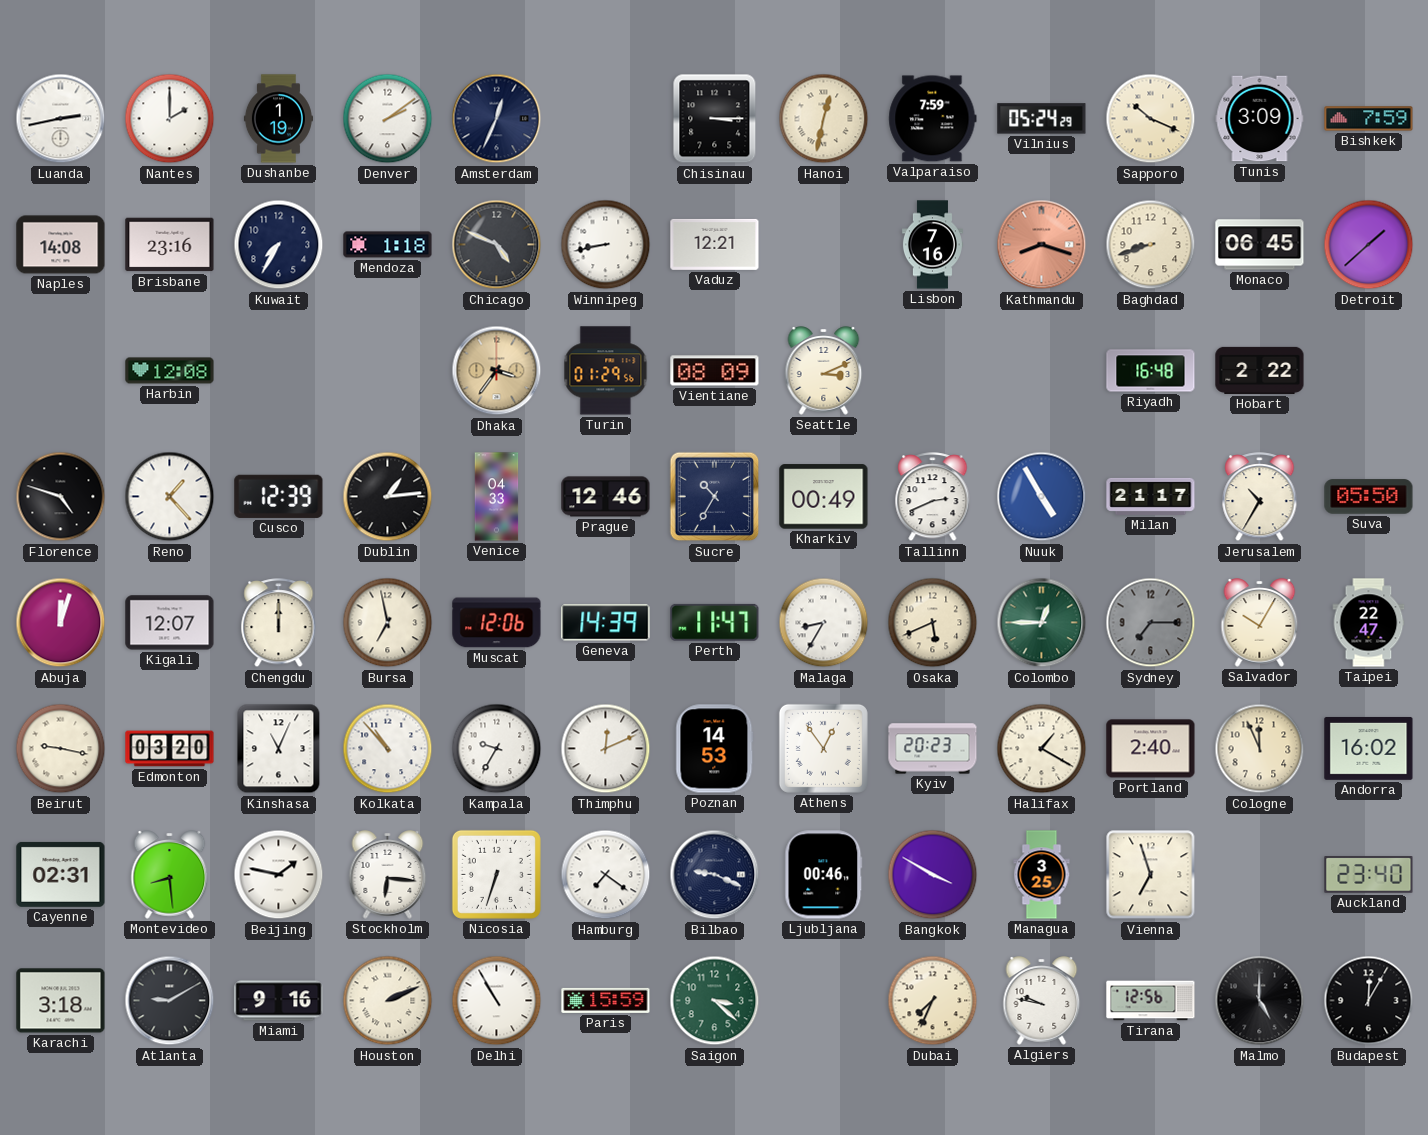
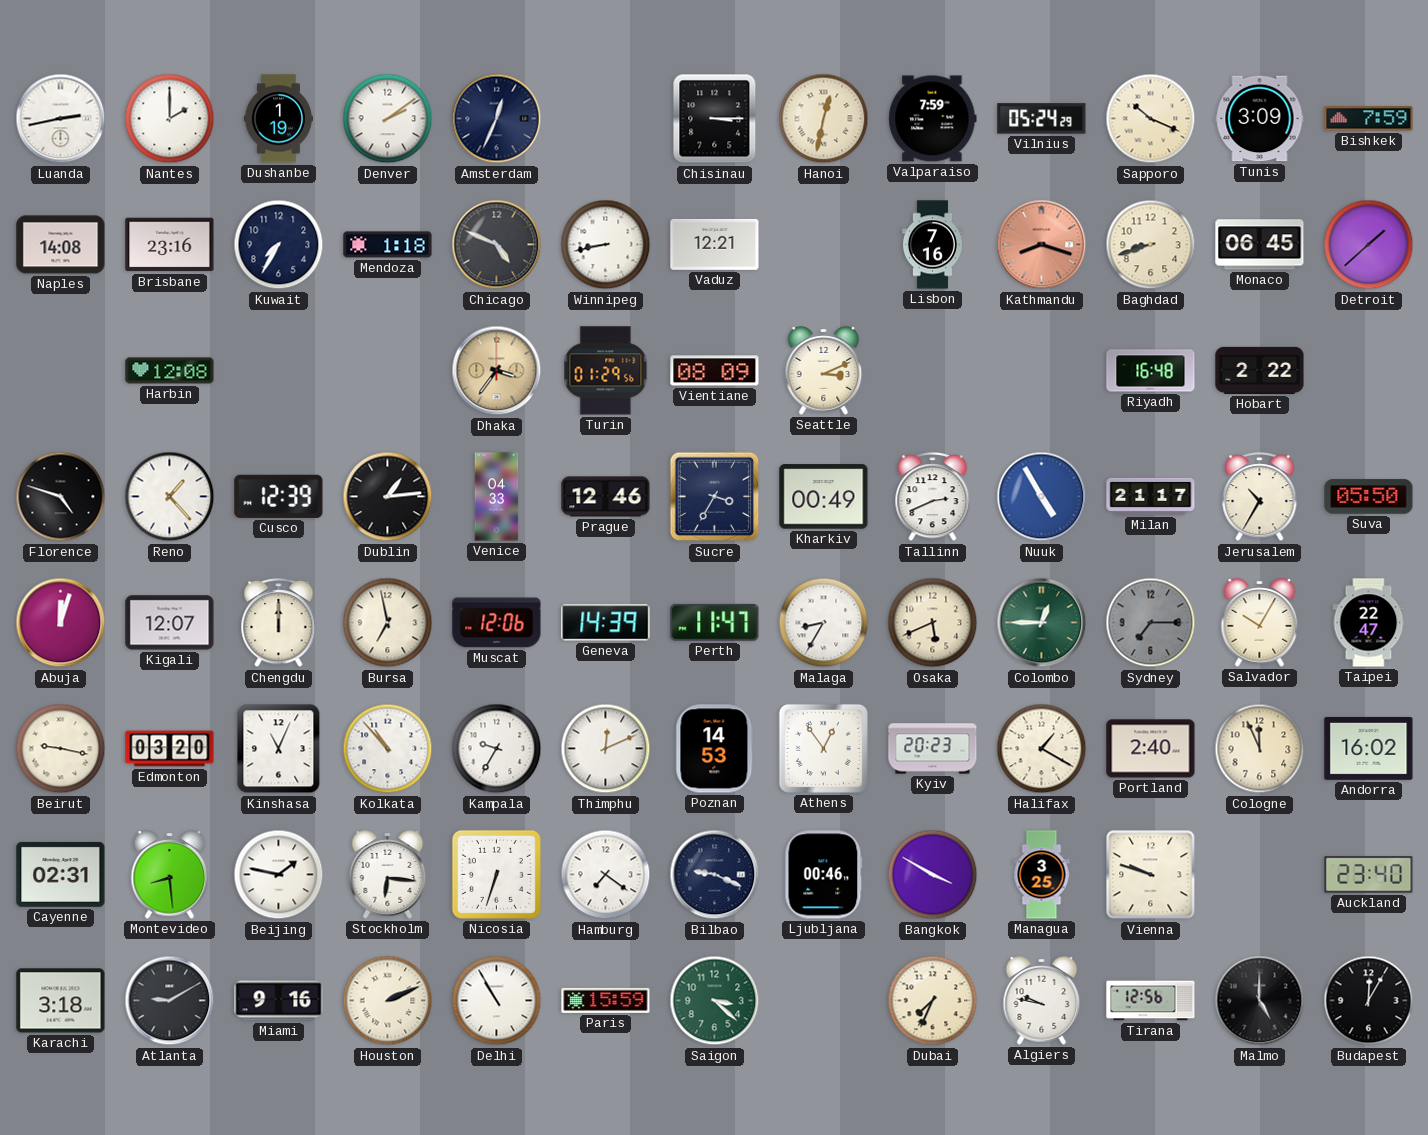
Sucre: 10:35 -> 3:35
Vienna: 6:57 -> 9:48
